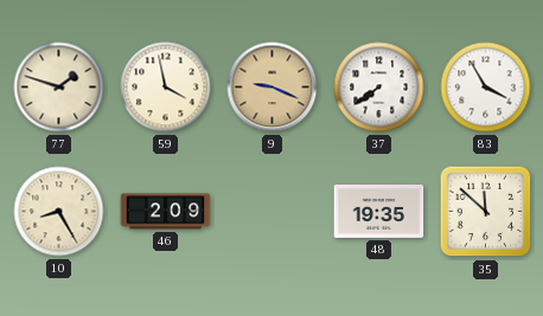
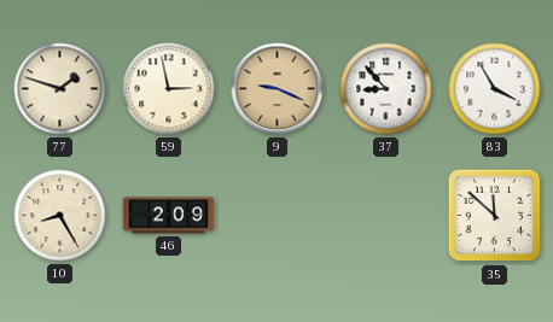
59: 3:58 -> 2:58
37: 7:39 -> 8:53
48: 19:35 -> none
